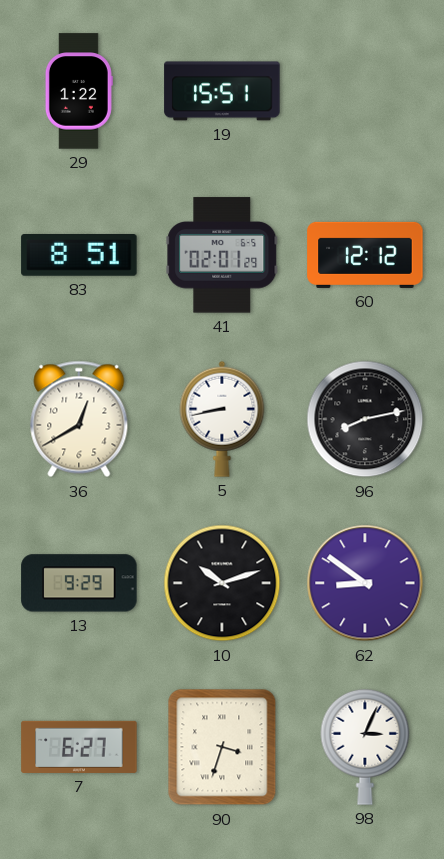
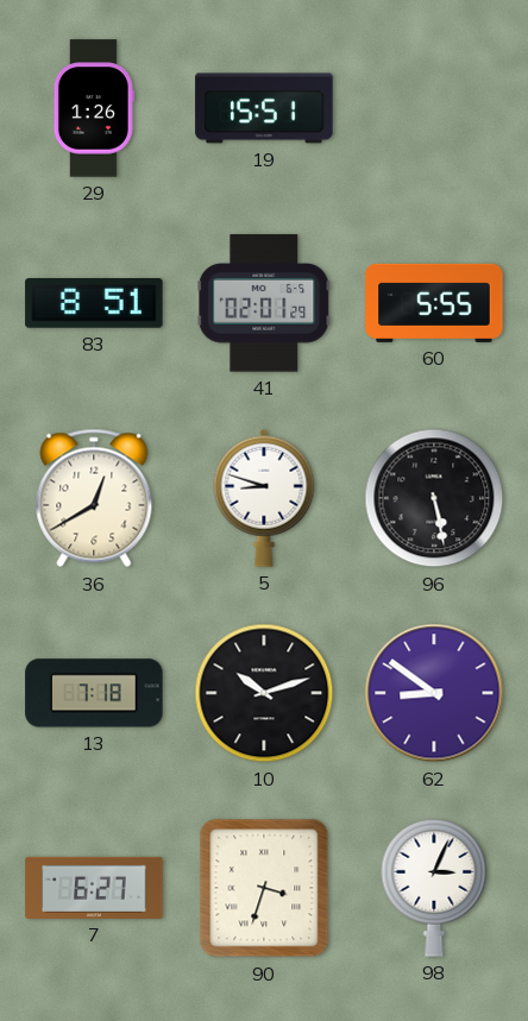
29: 1:22 -> 1:26
60: 12:12 -> 5:55
5: 8:43 -> 8:48
96: 8:13 -> 5:28
13: 9:29 -> 7:18
